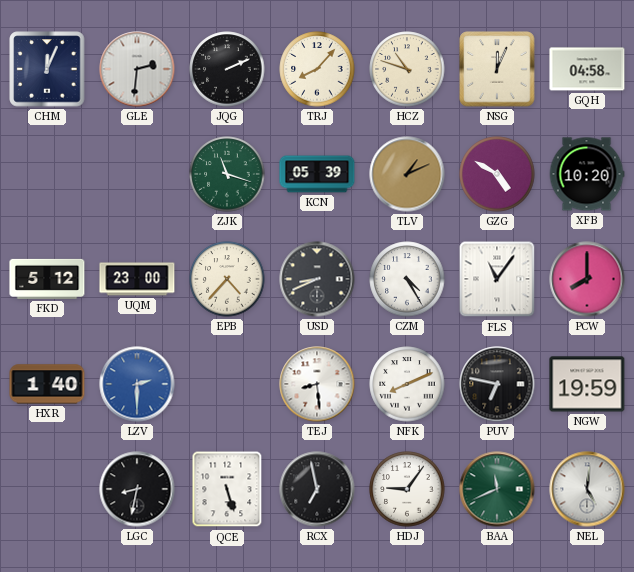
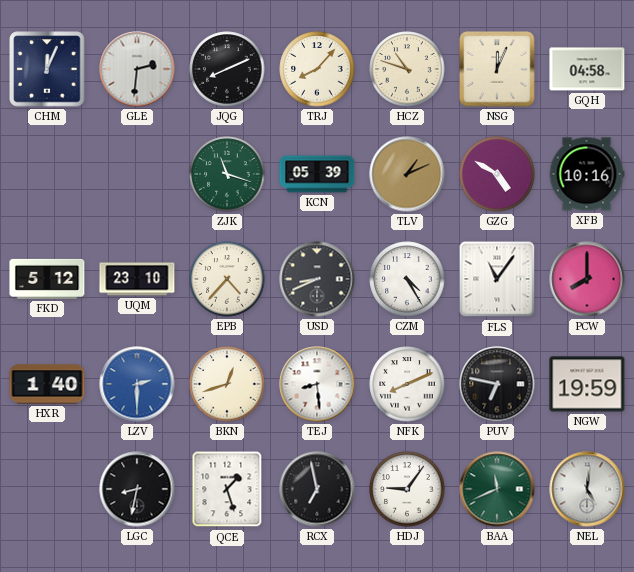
JQG: 2:11 -> 8:11
XFB: 10:20 -> 10:16
UQM: 23:00 -> 23:10
BKN: none -> 12:42
QCE: 5:27 -> 1:27
